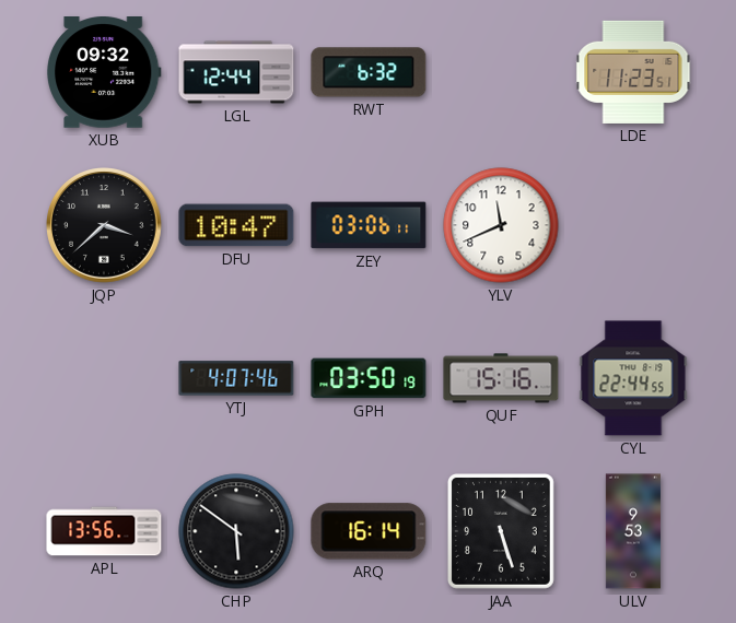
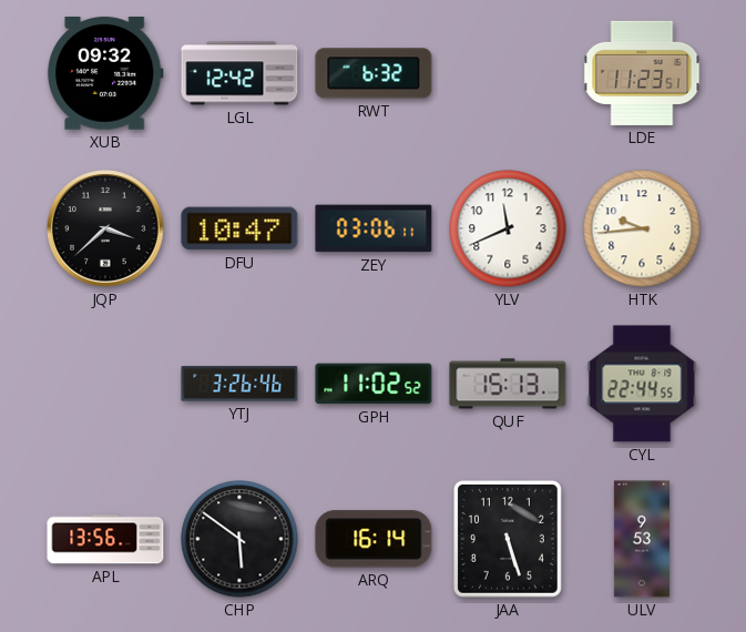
LGL: 12:44 -> 12:42
HTK: none -> 9:44
YTJ: 4:07 -> 3:26
GPH: 03:50 -> 11:02
QUF: 15:16 -> 15:13
